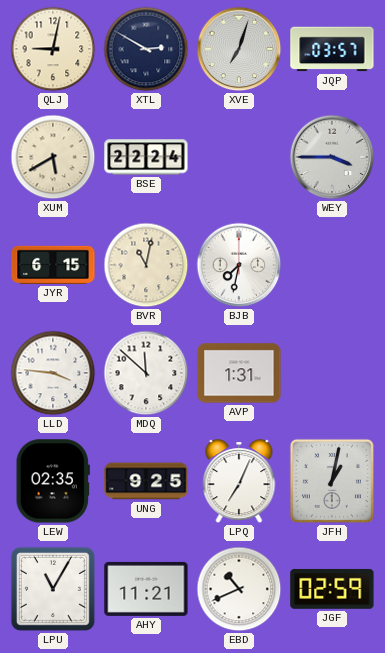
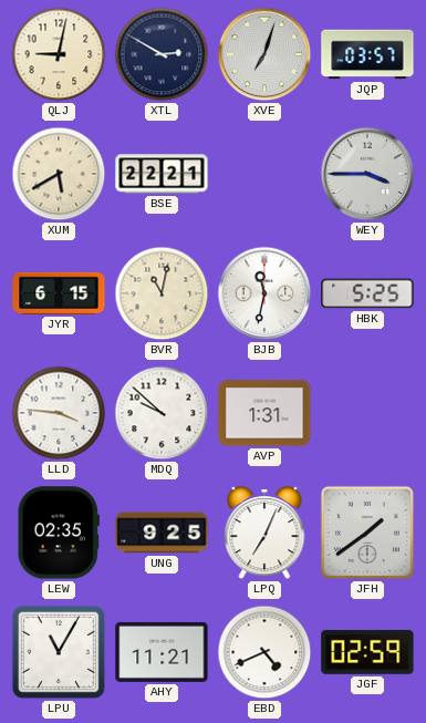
BSE: 22:24 -> 22:21
BJB: 7:32 -> 11:32
HBK: none -> 5:25
MDQ: 11:52 -> 9:52
JFH: 1:02 -> 1:39
EBD: 10:41 -> 4:41
